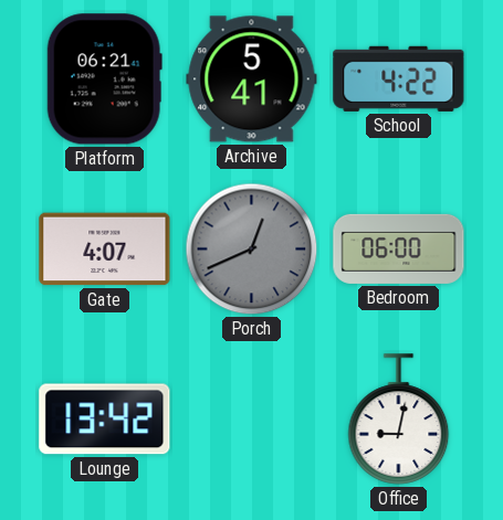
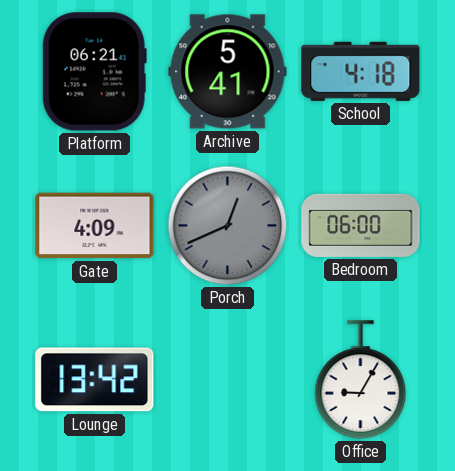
School: 4:22 -> 4:18
Gate: 4:07 -> 4:09
Office: 9:02 -> 9:05
